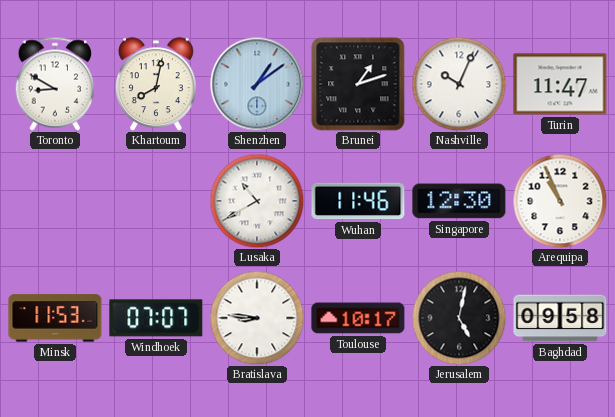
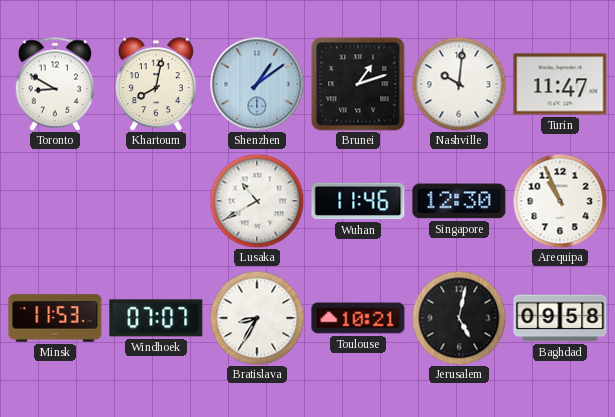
Nashville: 10:04 -> 10:01
Bratislava: 8:46 -> 8:35
Toulouse: 10:17 -> 10:21
